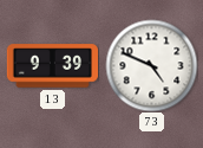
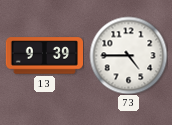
73: 4:49 -> 4:45
